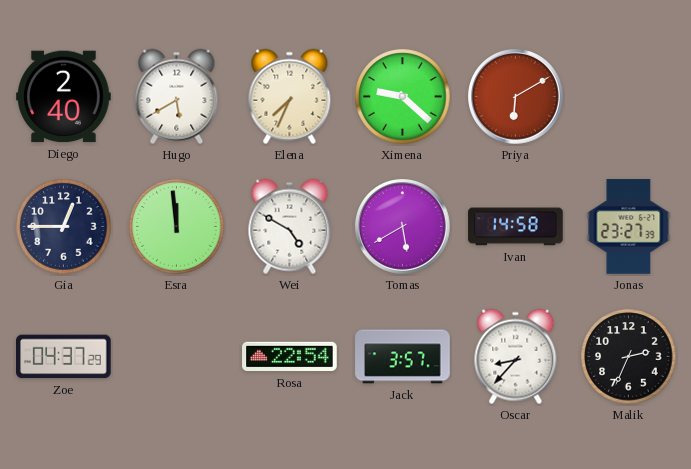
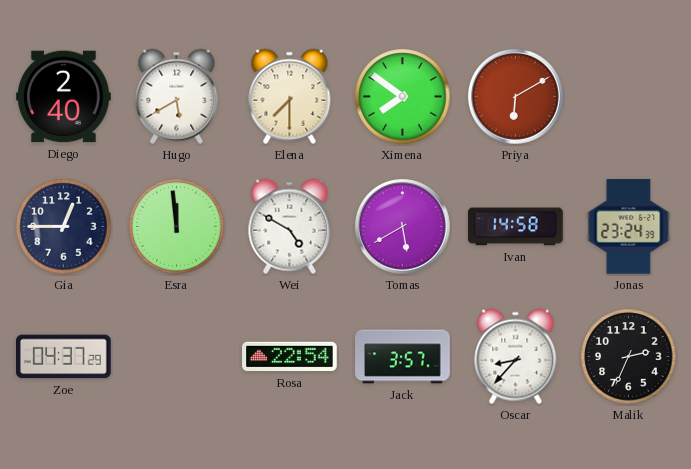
Elena: 7:34 -> 7:30
Ximena: 9:22 -> 7:51
Jonas: 23:27 -> 23:24
